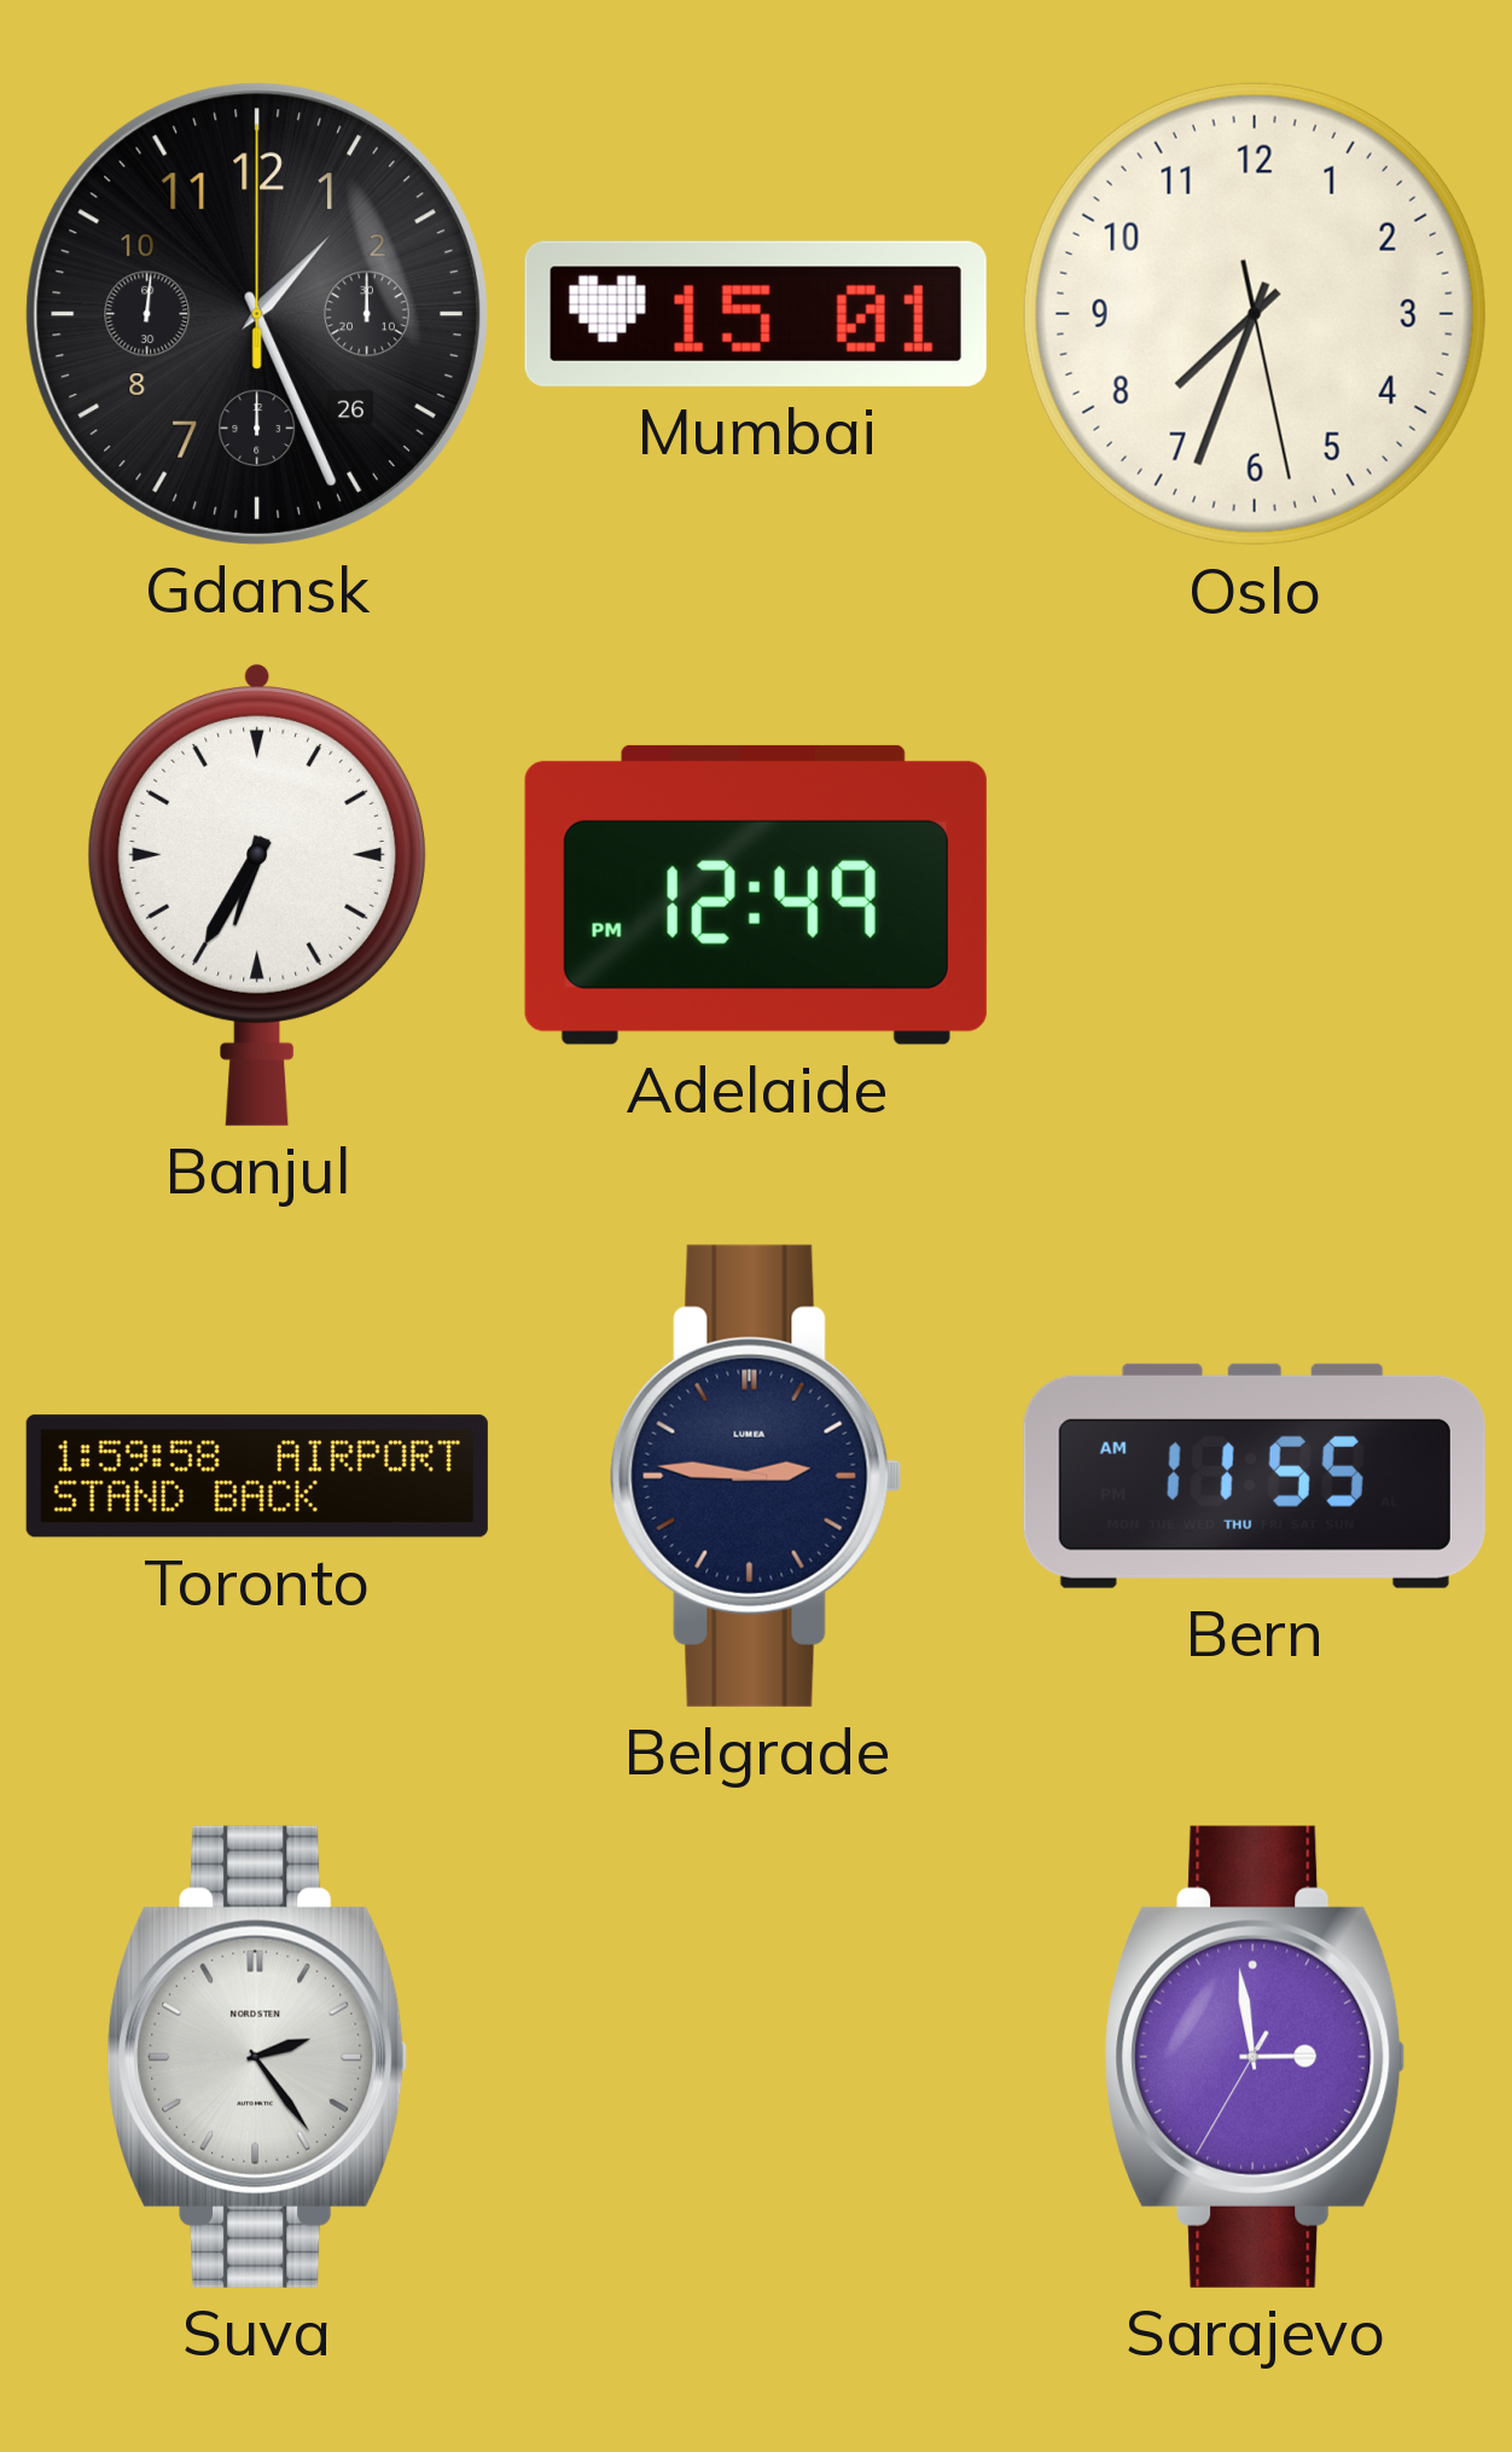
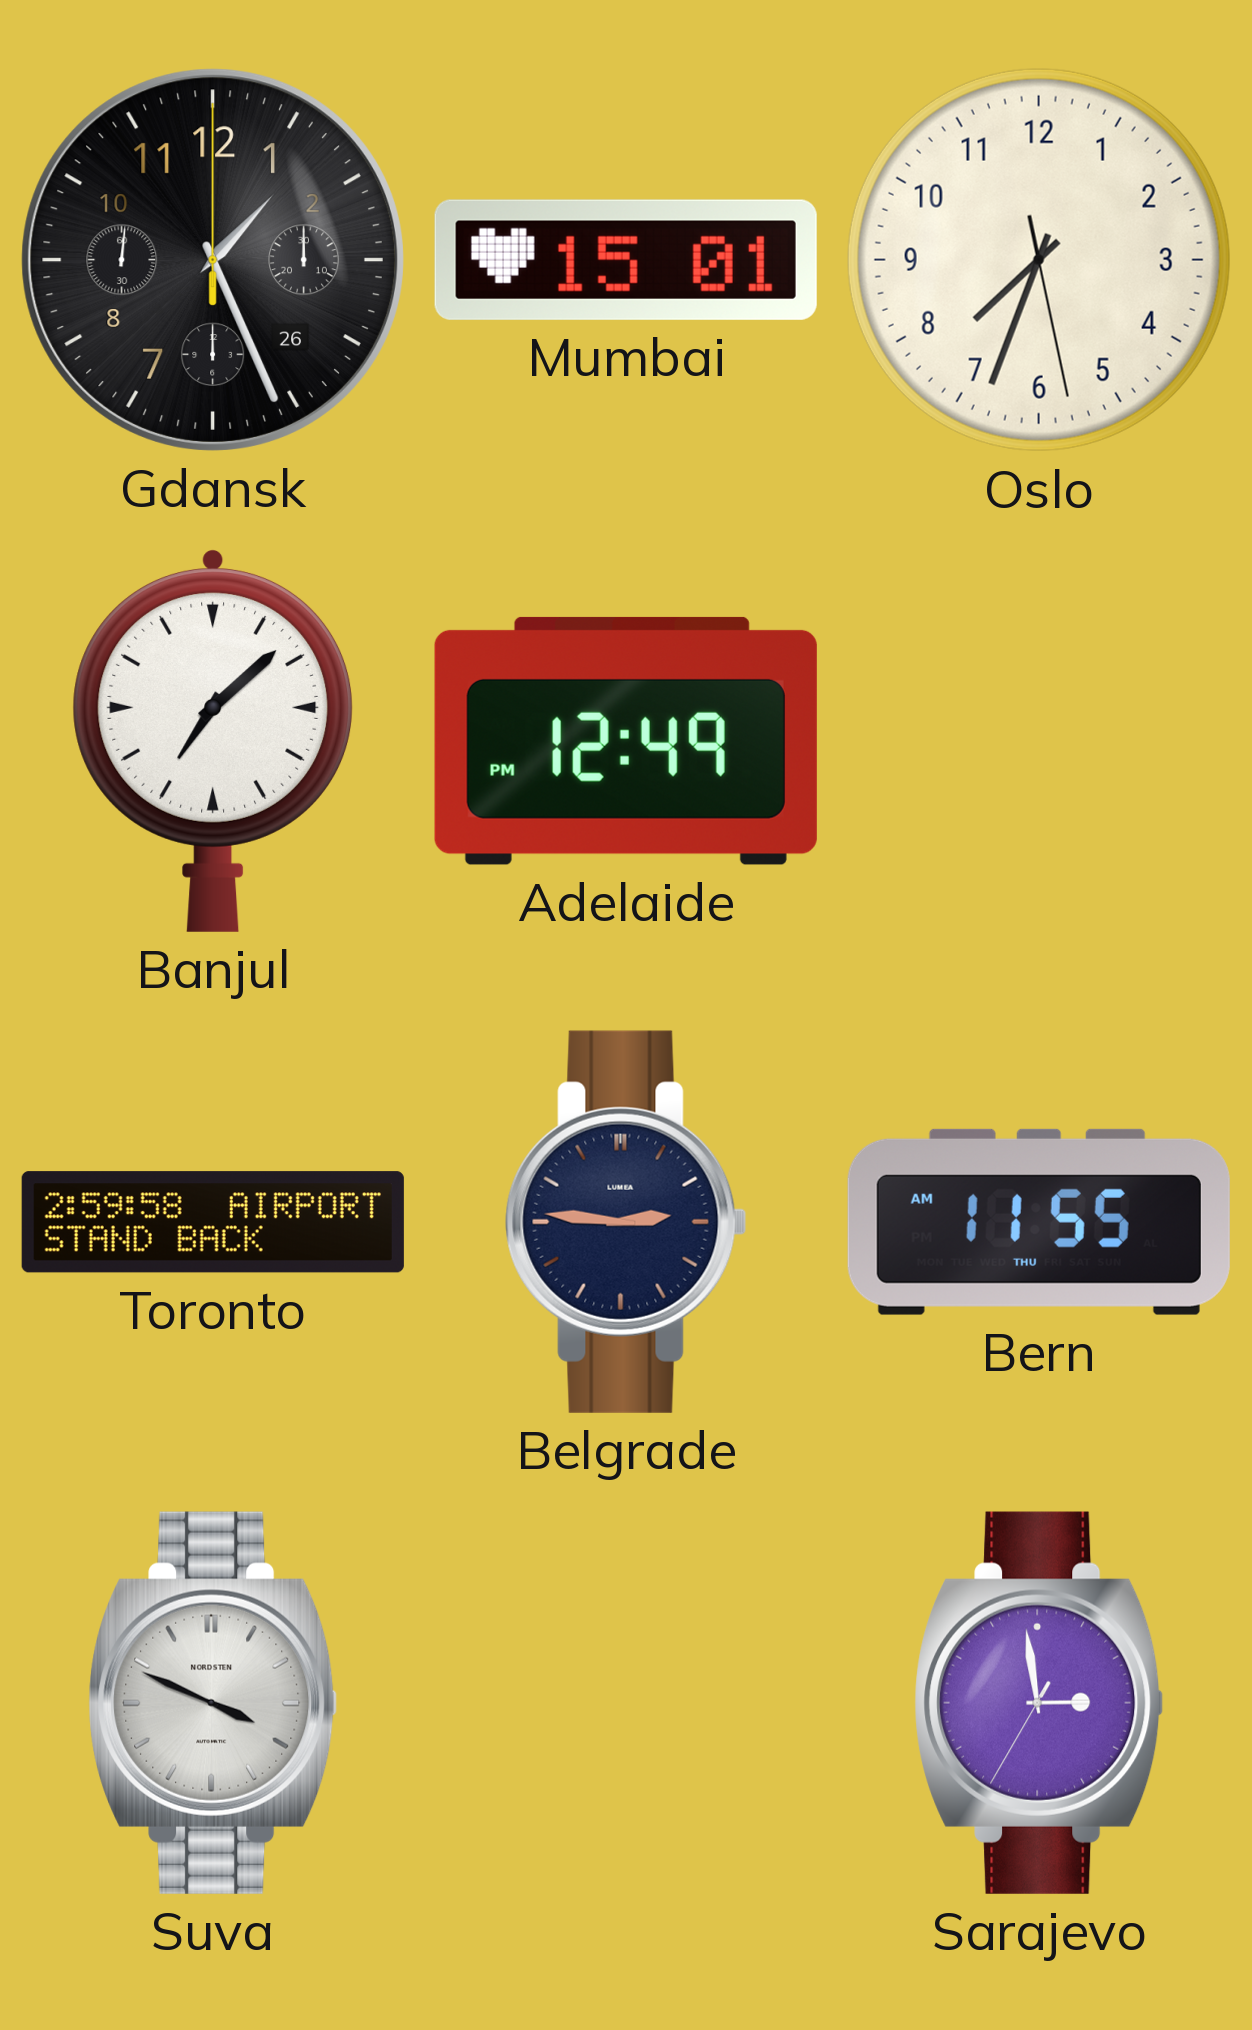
Banjul: 6:35 -> 7:08
Toronto: 1:59 -> 2:59
Suva: 2:24 -> 3:49
